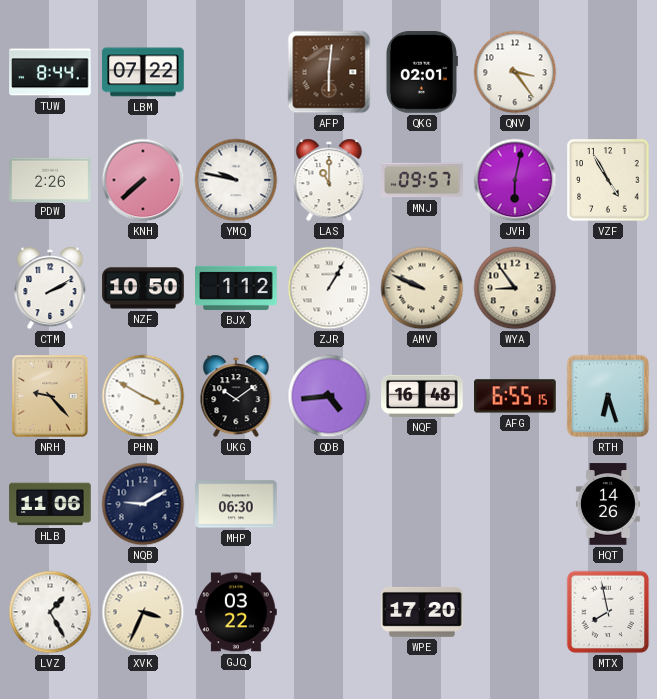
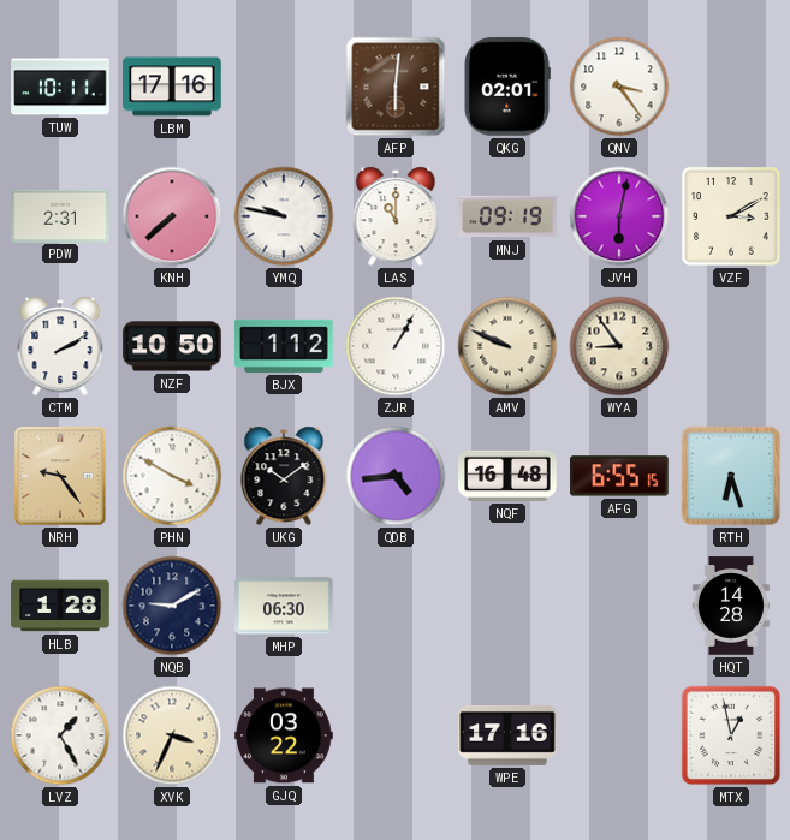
TUW: 8:44 -> 10:11
LBM: 07:22 -> 17:16
PDW: 2:26 -> 2:31
MNJ: 09:57 -> 09:19
VZF: 4:55 -> 3:10
NRH: 9:23 -> 9:24
HLB: 11:06 -> 1:28
HQT: 14:26 -> 14:28
WPE: 17:20 -> 17:16
MTX: 7:58 -> 12:58
